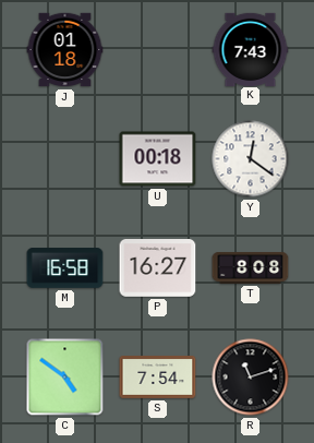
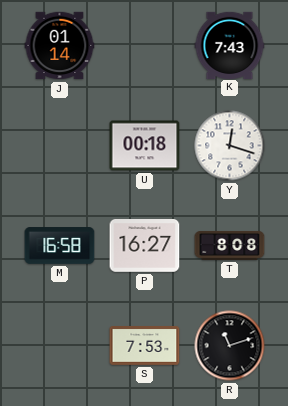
J: 01:18 -> 01:14
Y: 12:21 -> 12:18
C: 4:51 -> none
S: 7:54 -> 7:53
